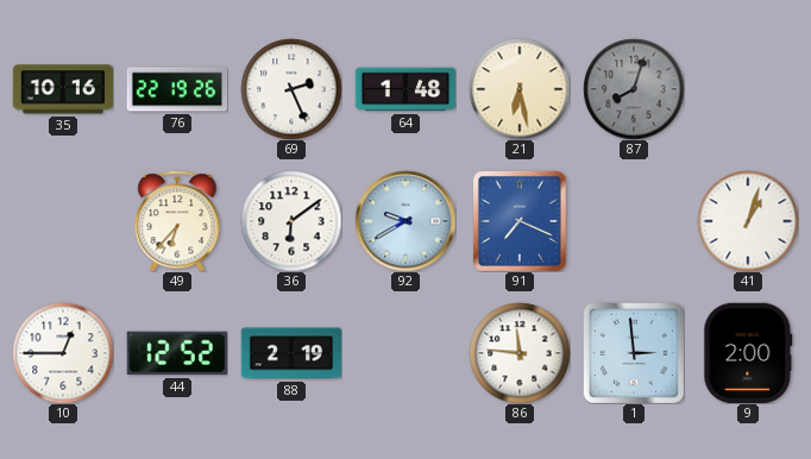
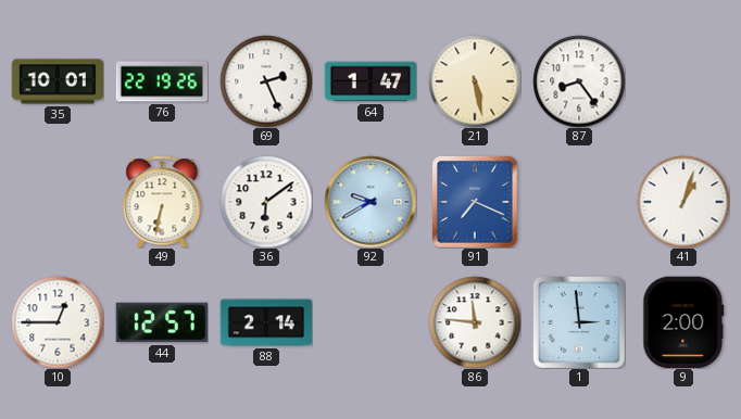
35: 10:16 -> 10:01
64: 1:48 -> 1:47
21: 6:28 -> 5:28
87: 8:03 -> 8:24
87 dial: grey -> white
49: 6:37 -> 6:32
44: 12:52 -> 12:57
88: 2:19 -> 2:14
